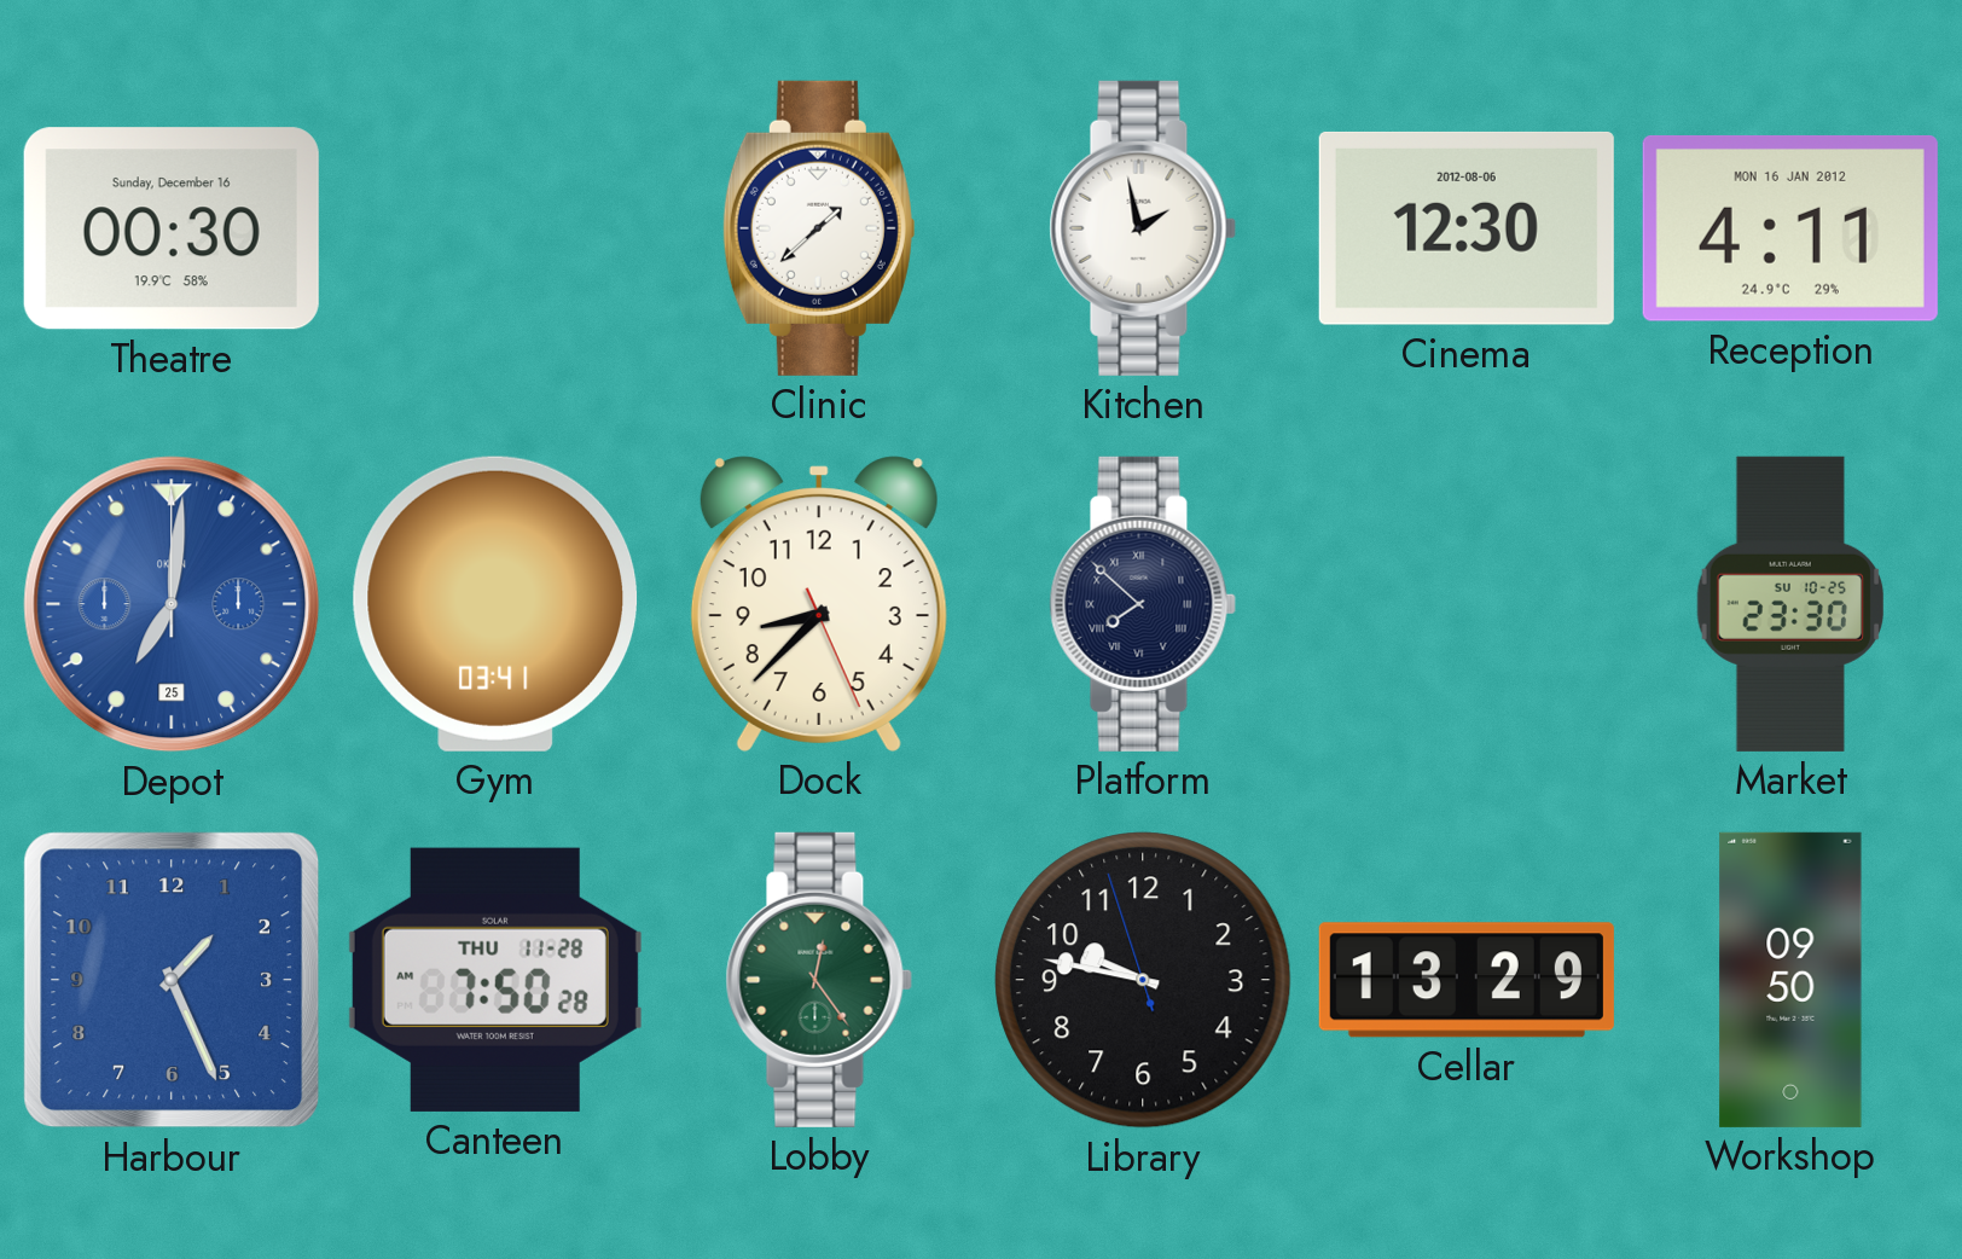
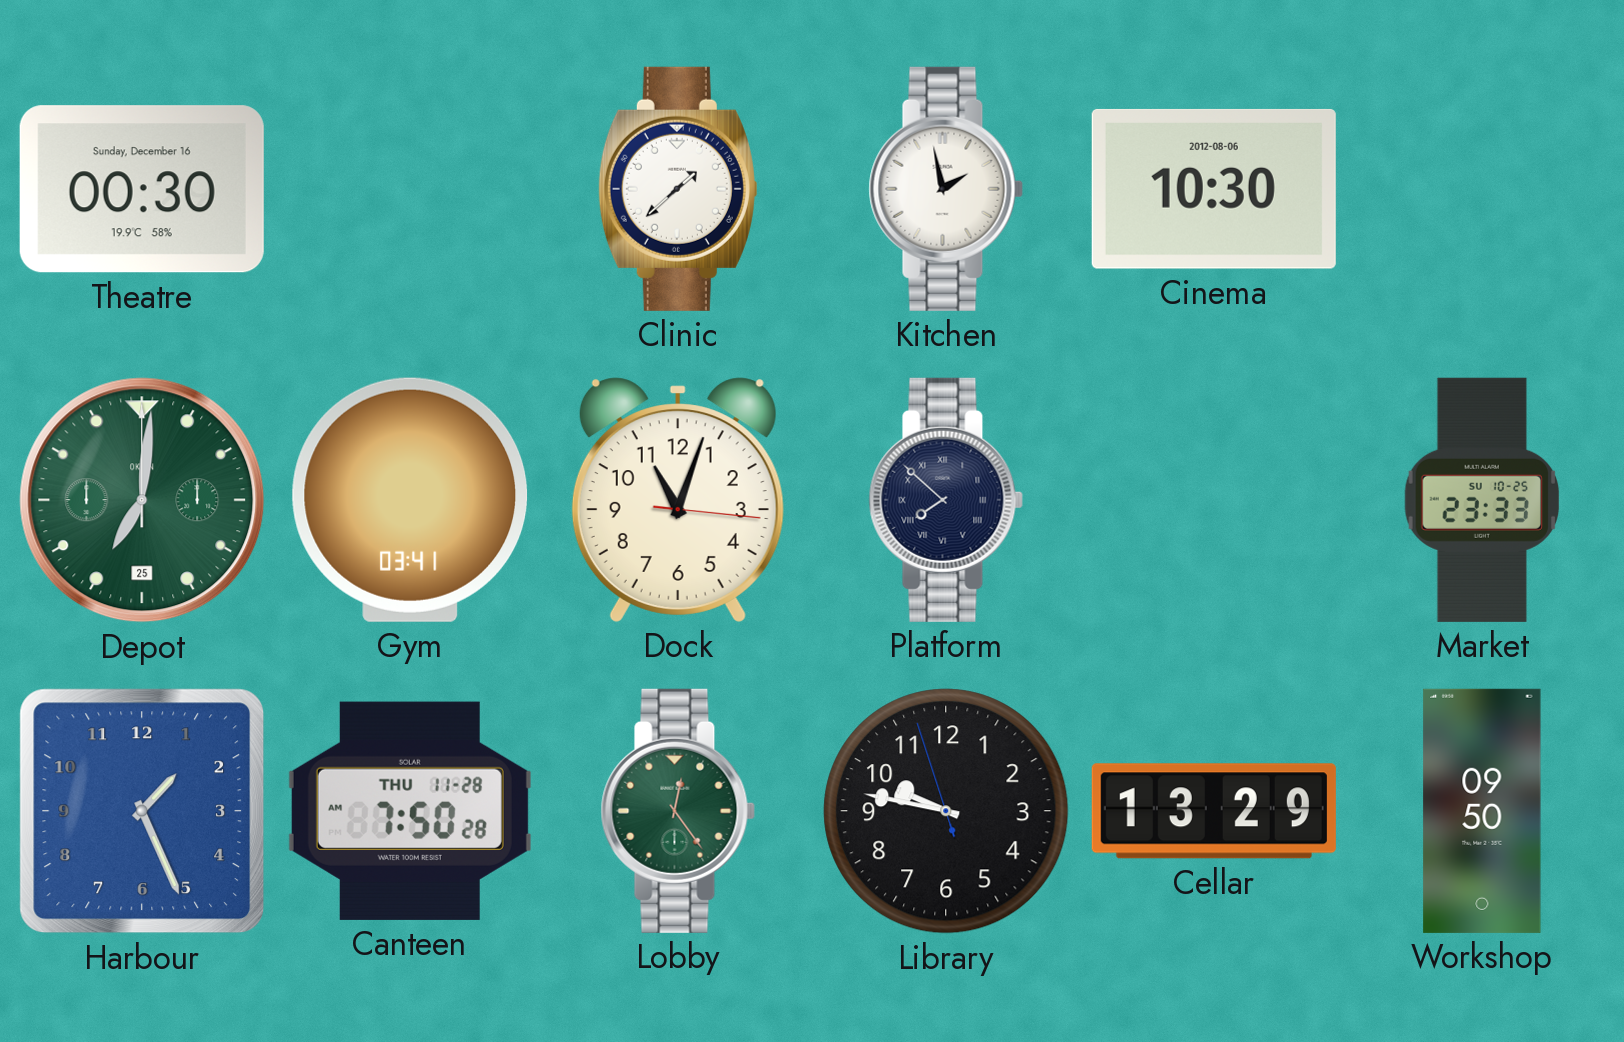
Cinema: 12:30 -> 10:30
Reception: 4:11 -> none
Depot dial: blue -> green
Dock: 8:37 -> 11:03
Market: 23:30 -> 23:33
